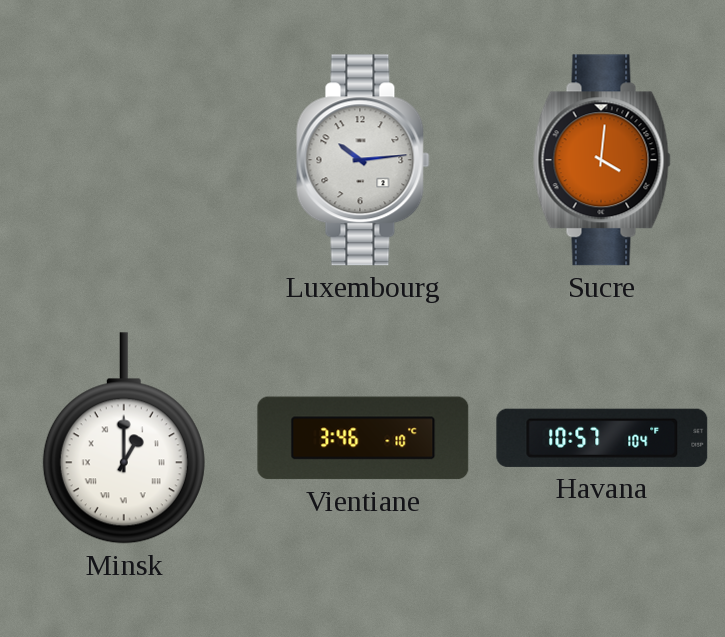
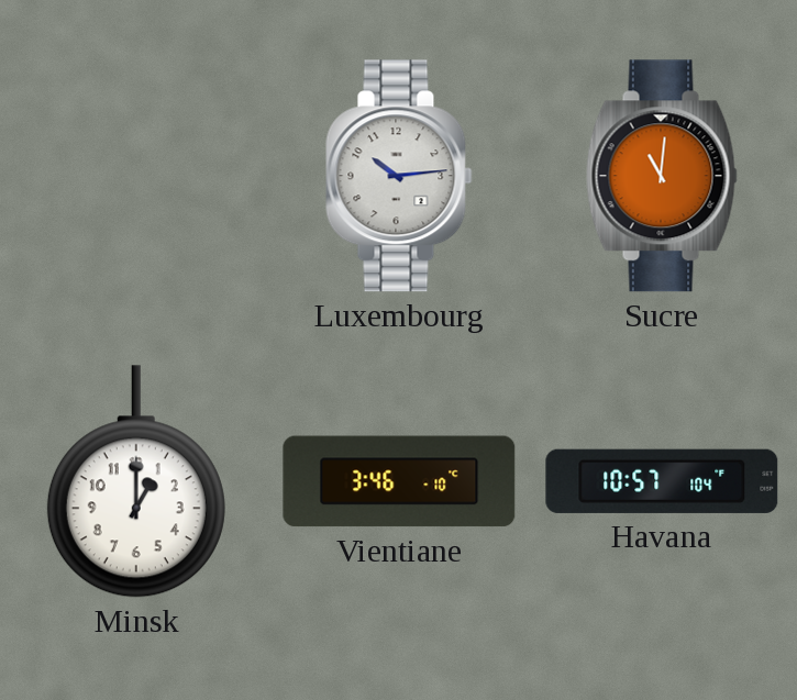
Sucre: 4:01 -> 11:01
Minsk numerals: Roman -> Arabic
